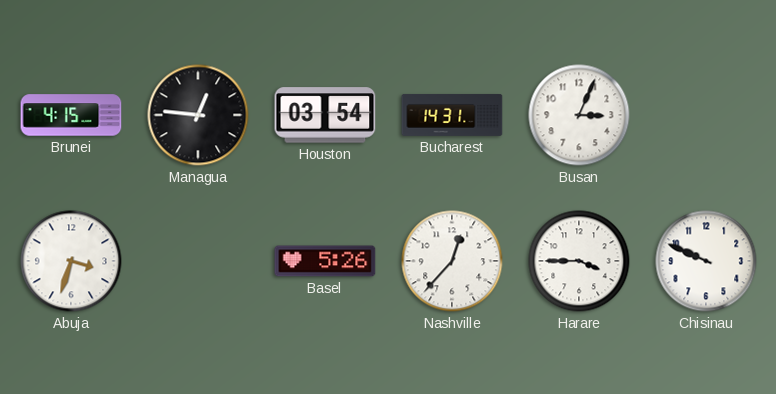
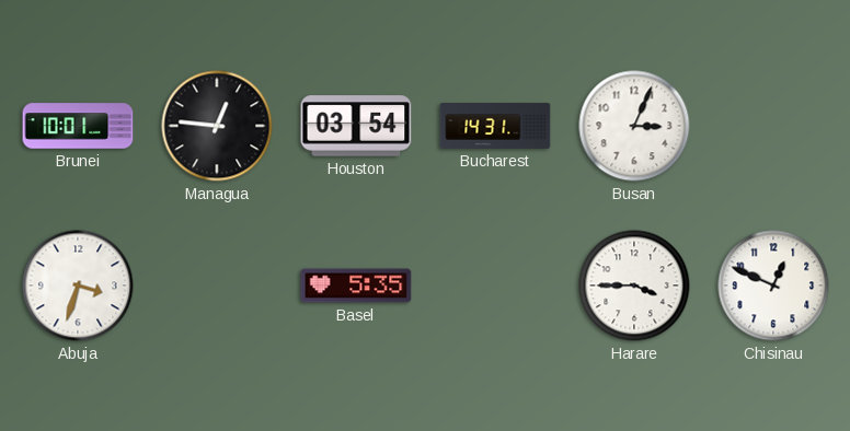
Brunei: 4:15 -> 10:01
Basel: 5:26 -> 5:35
Nashville: 12:37 -> none
Chisinau: 9:49 -> 12:49
